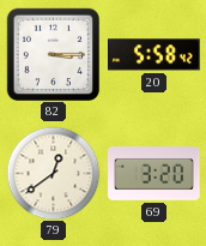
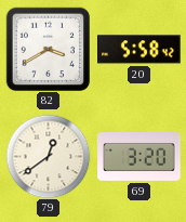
82: 3:15 -> 3:40
